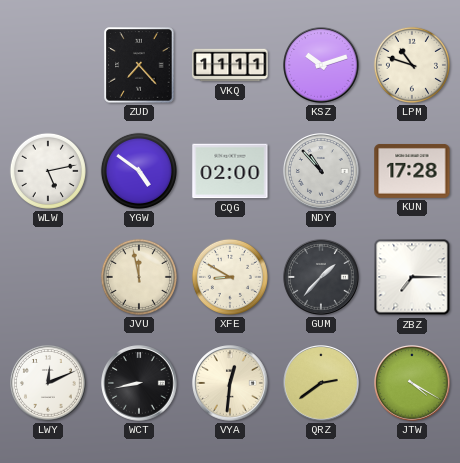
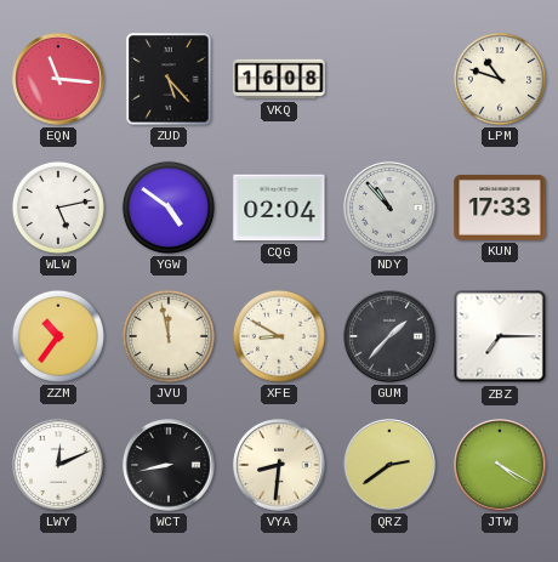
EQN: none -> 11:16
ZUD: 7:23 -> 5:23
VKQ: 11:11 -> 16:08
KSZ: 10:12 -> none
CQG: 02:00 -> 02:04
KUN: 17:28 -> 17:33
ZZM: none -> 10:36
VYA: 12:31 -> 8:31
